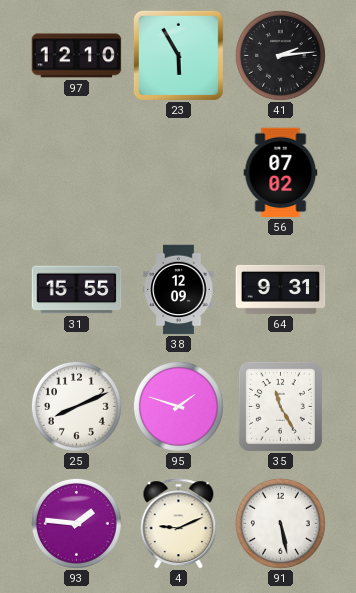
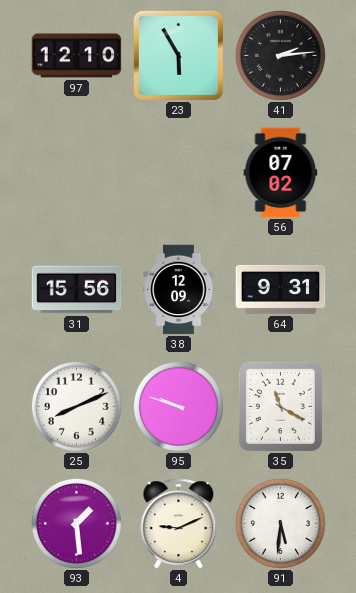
31: 15:55 -> 15:56
95: 1:48 -> 9:48
35: 11:25 -> 11:20
93: 1:46 -> 1:29
91: 5:28 -> 5:31
